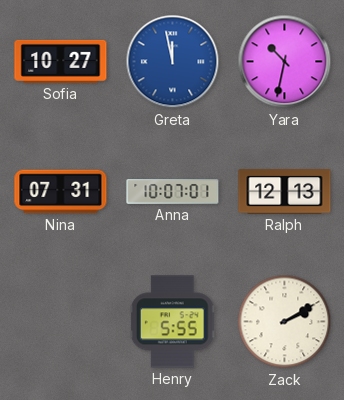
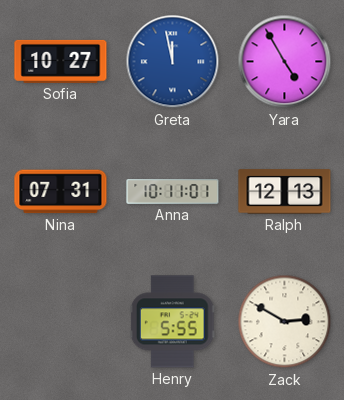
Yara: 10:32 -> 4:55
Anna: 10:07 -> 10:11
Zack: 2:10 -> 2:50
